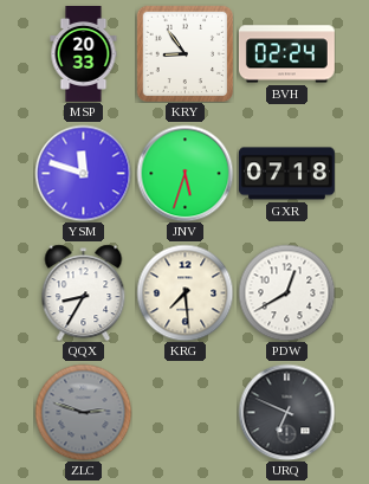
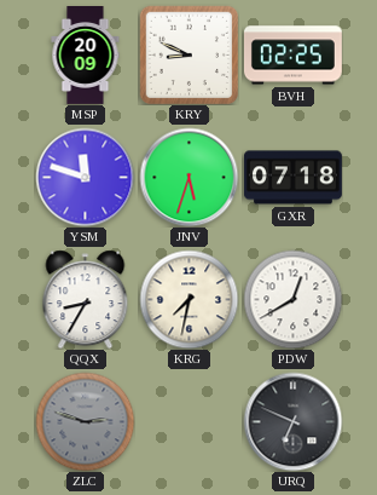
MSP: 20:33 -> 20:09
KRY: 8:54 -> 8:49
BVH: 02:24 -> 02:25
KRG: 7:29 -> 7:32
